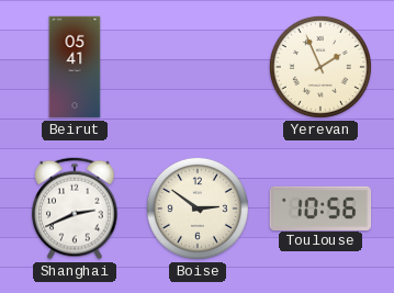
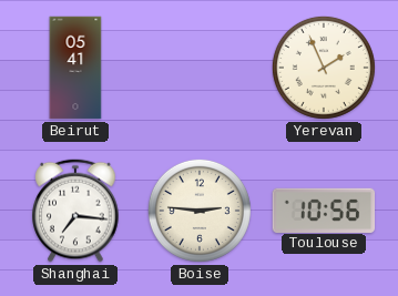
Shanghai: 2:41 -> 7:16
Boise: 2:51 -> 2:46
